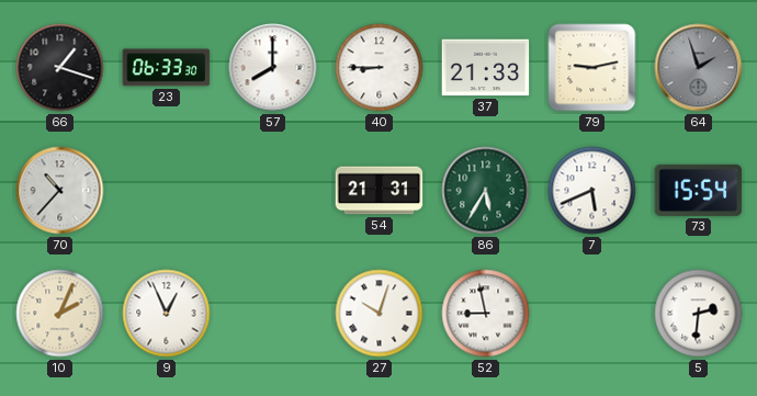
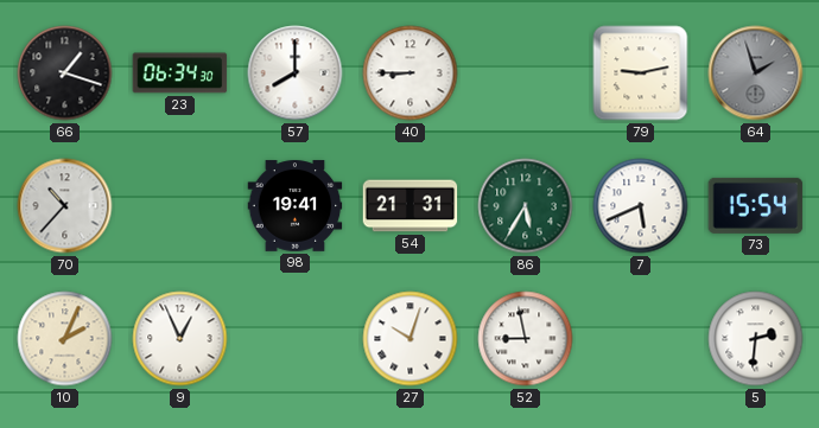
23: 06:33 -> 06:34
37: 21:33 -> none
98: none -> 19:41
